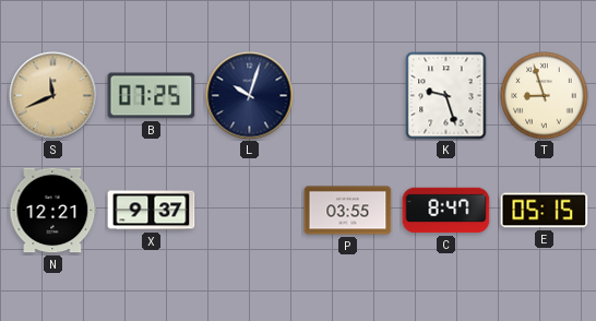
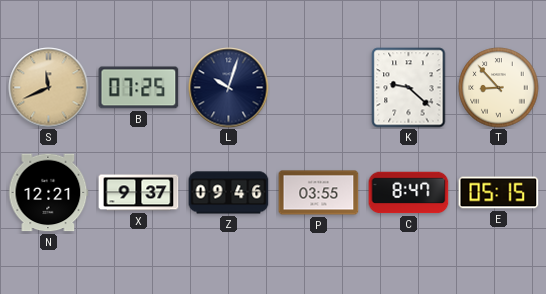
K: 9:27 -> 9:22
T: 8:57 -> 8:53
Z: none -> 09:46
